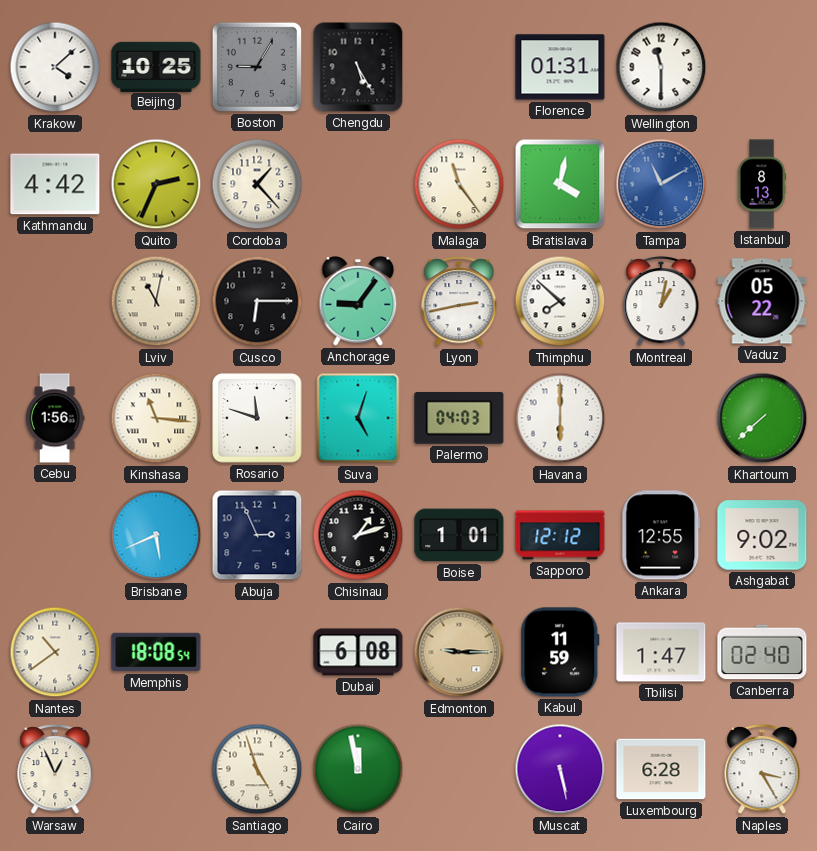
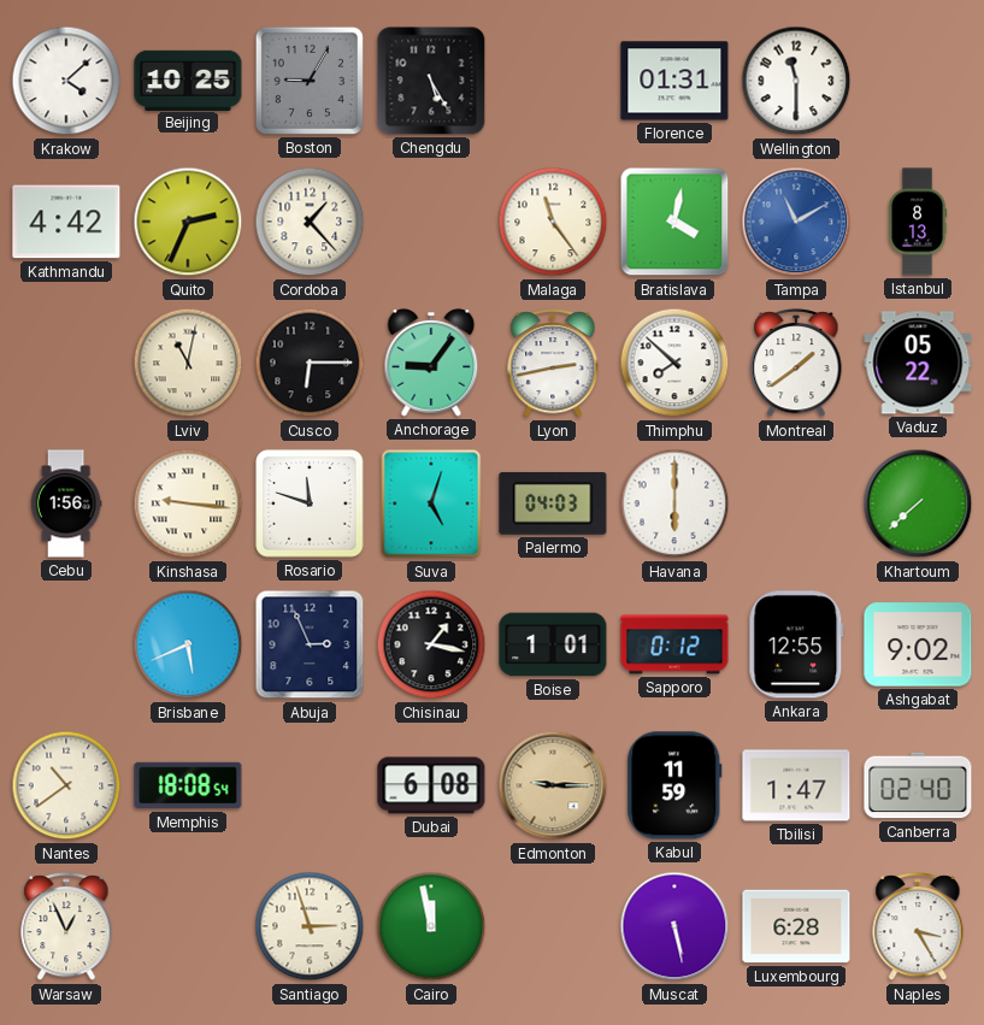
Montreal: 1:02 -> 1:39
Kinshasa: 11:16 -> 9:16
Chisinau: 1:12 -> 1:17
Sapporo: 12:12 -> 0:12
Santiago: 4:57 -> 2:57
